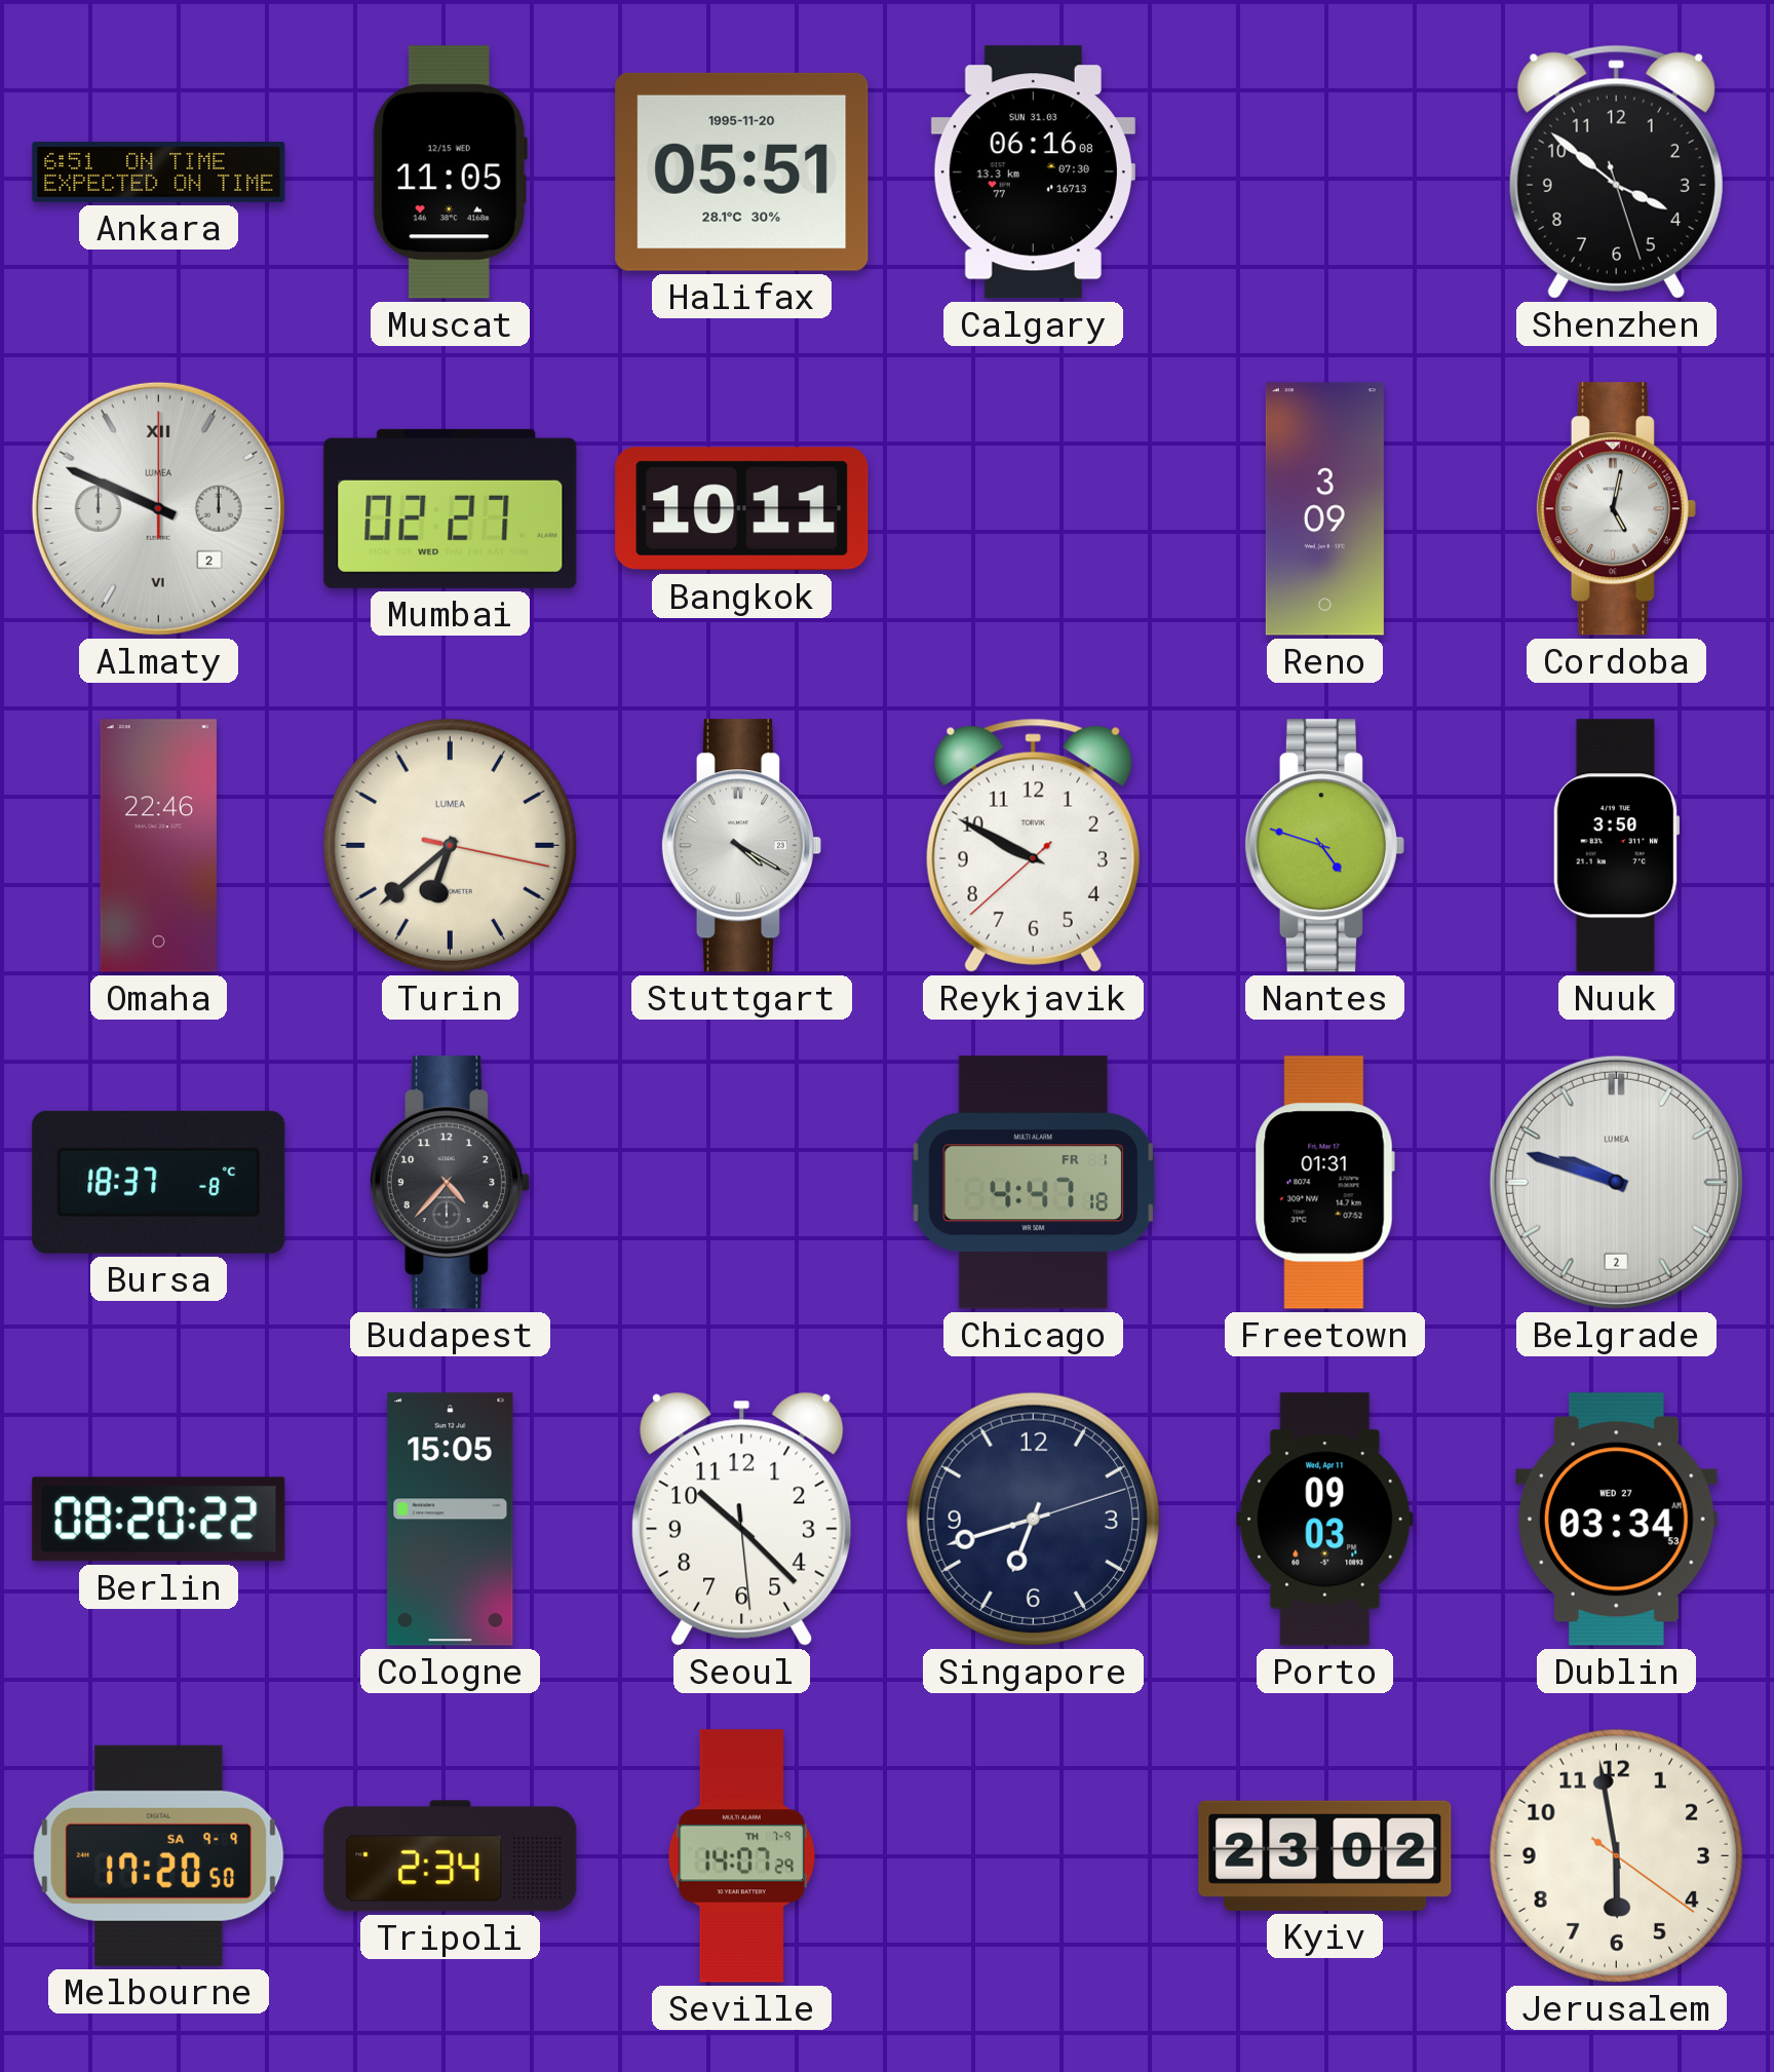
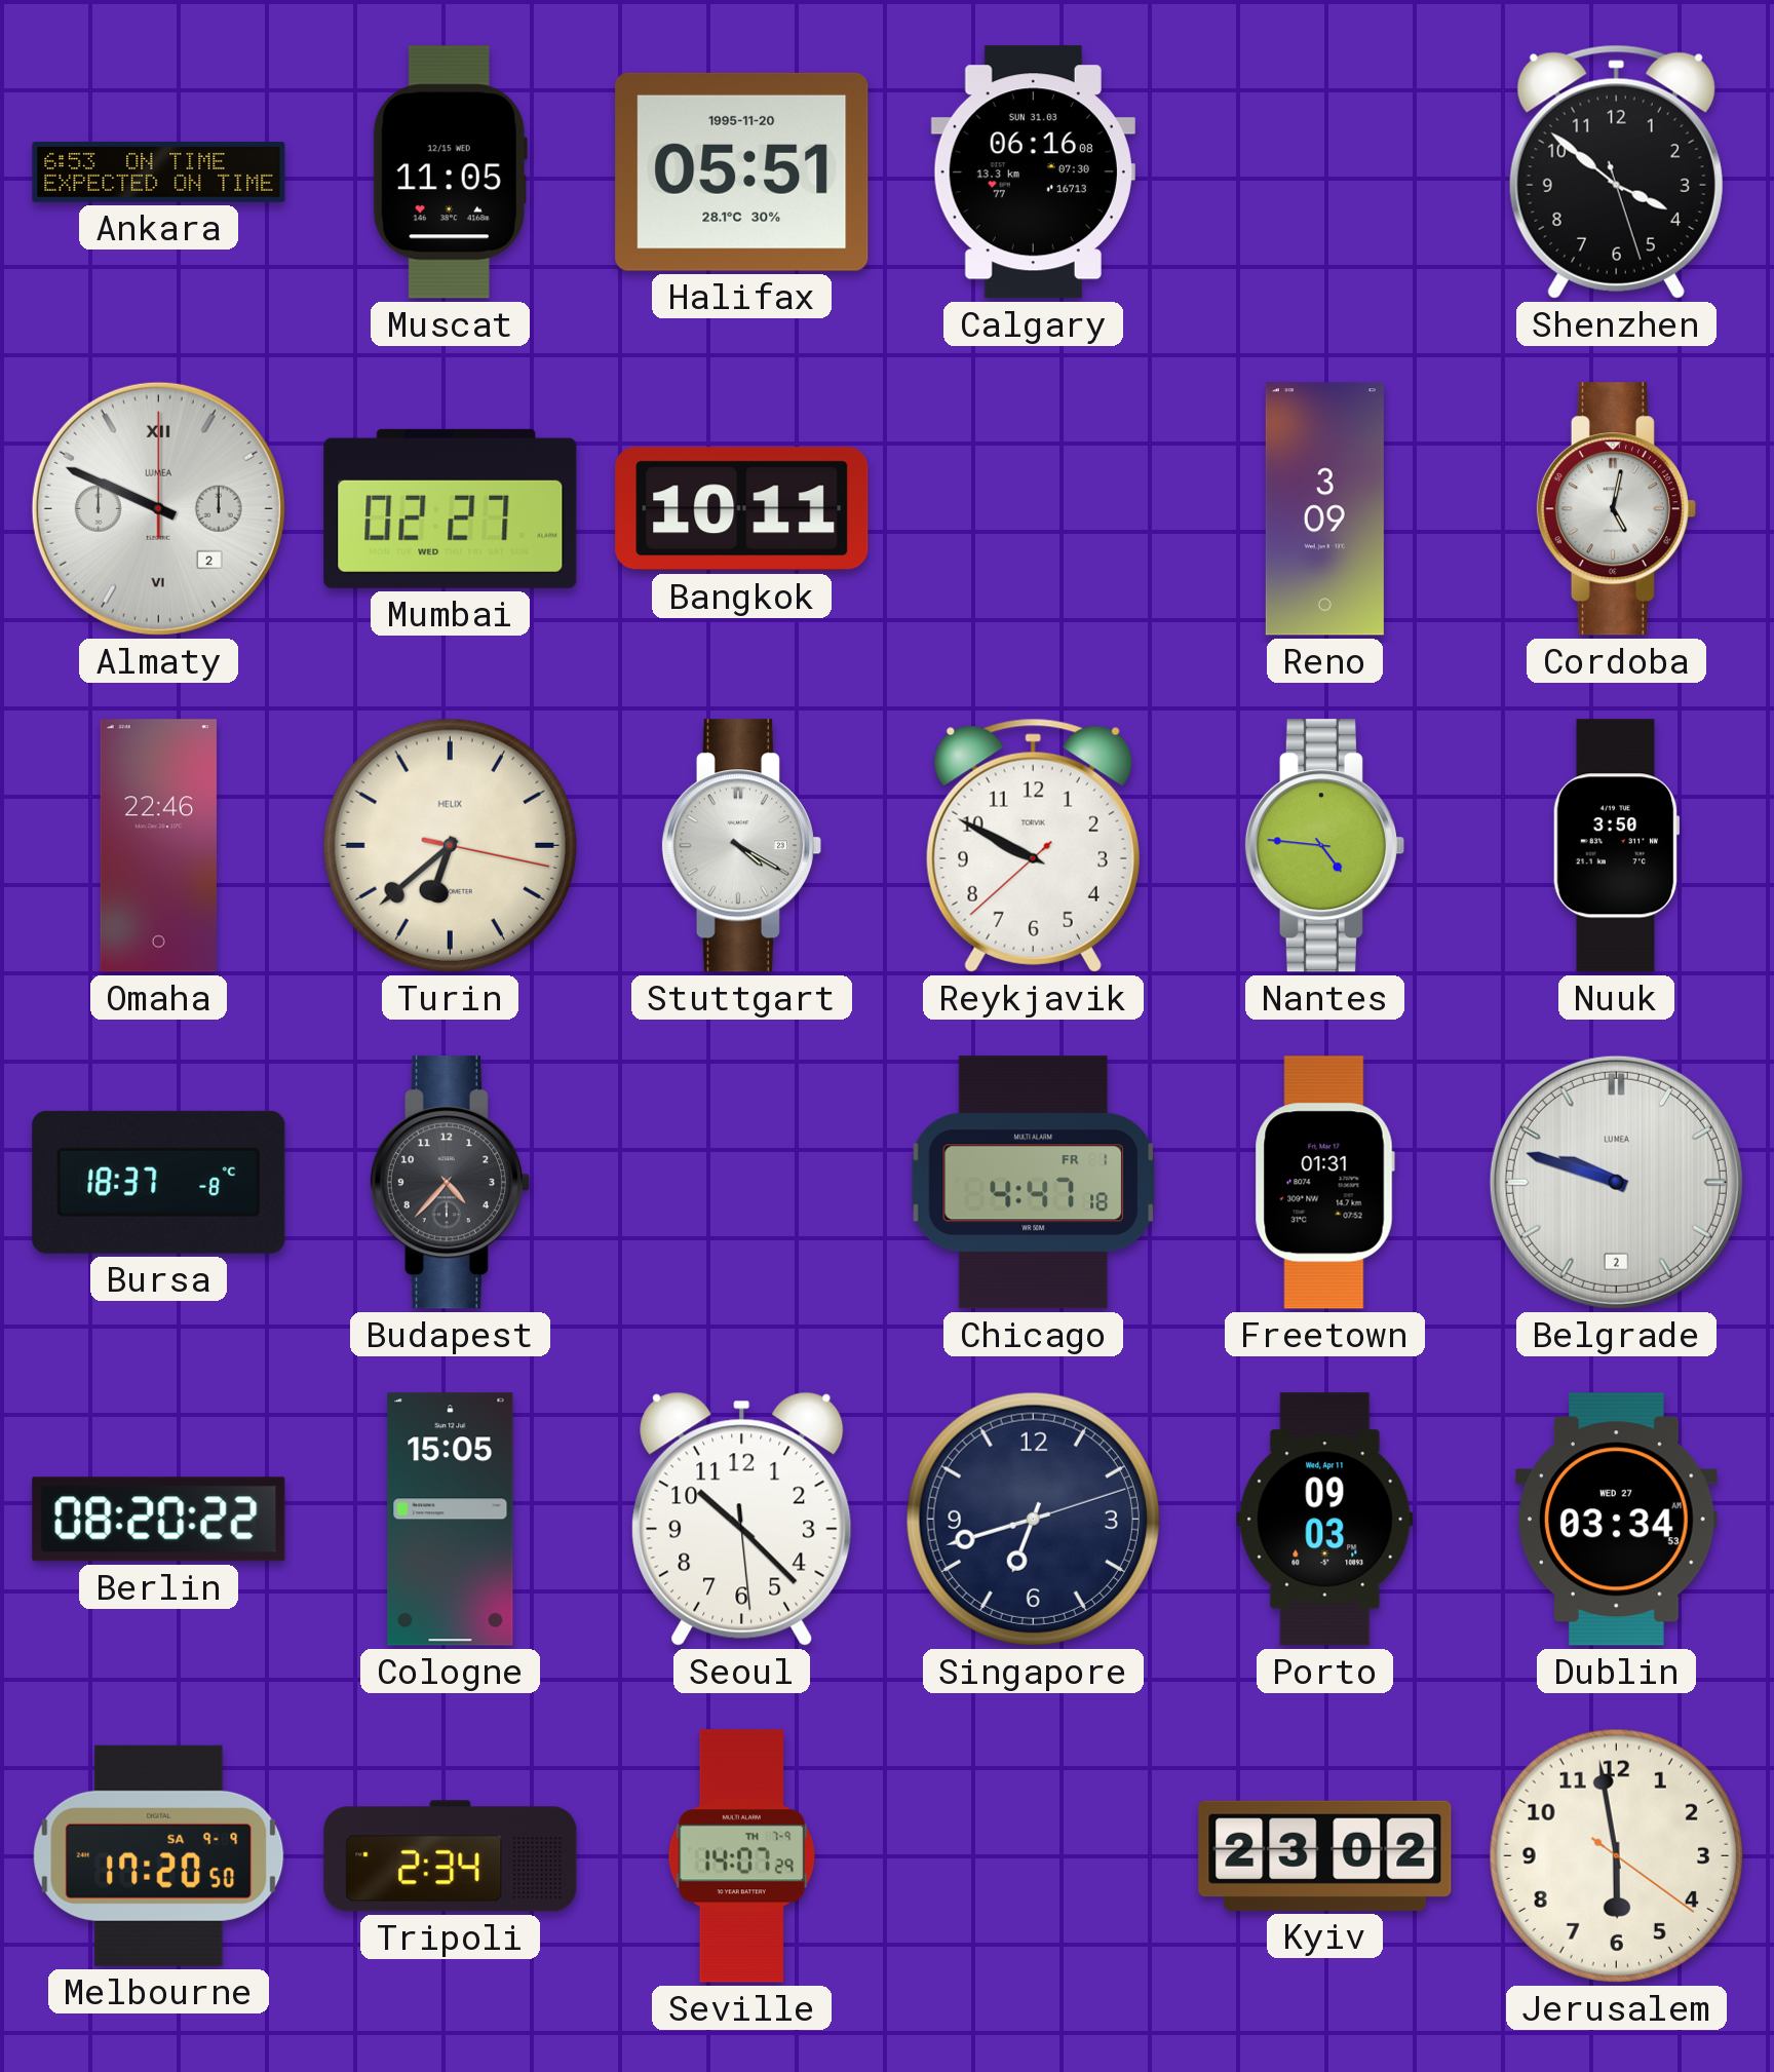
Ankara: 6:51 -> 6:53
Turin brand: LUMEA -> HELIX
Nantes: 4:48 -> 4:46
